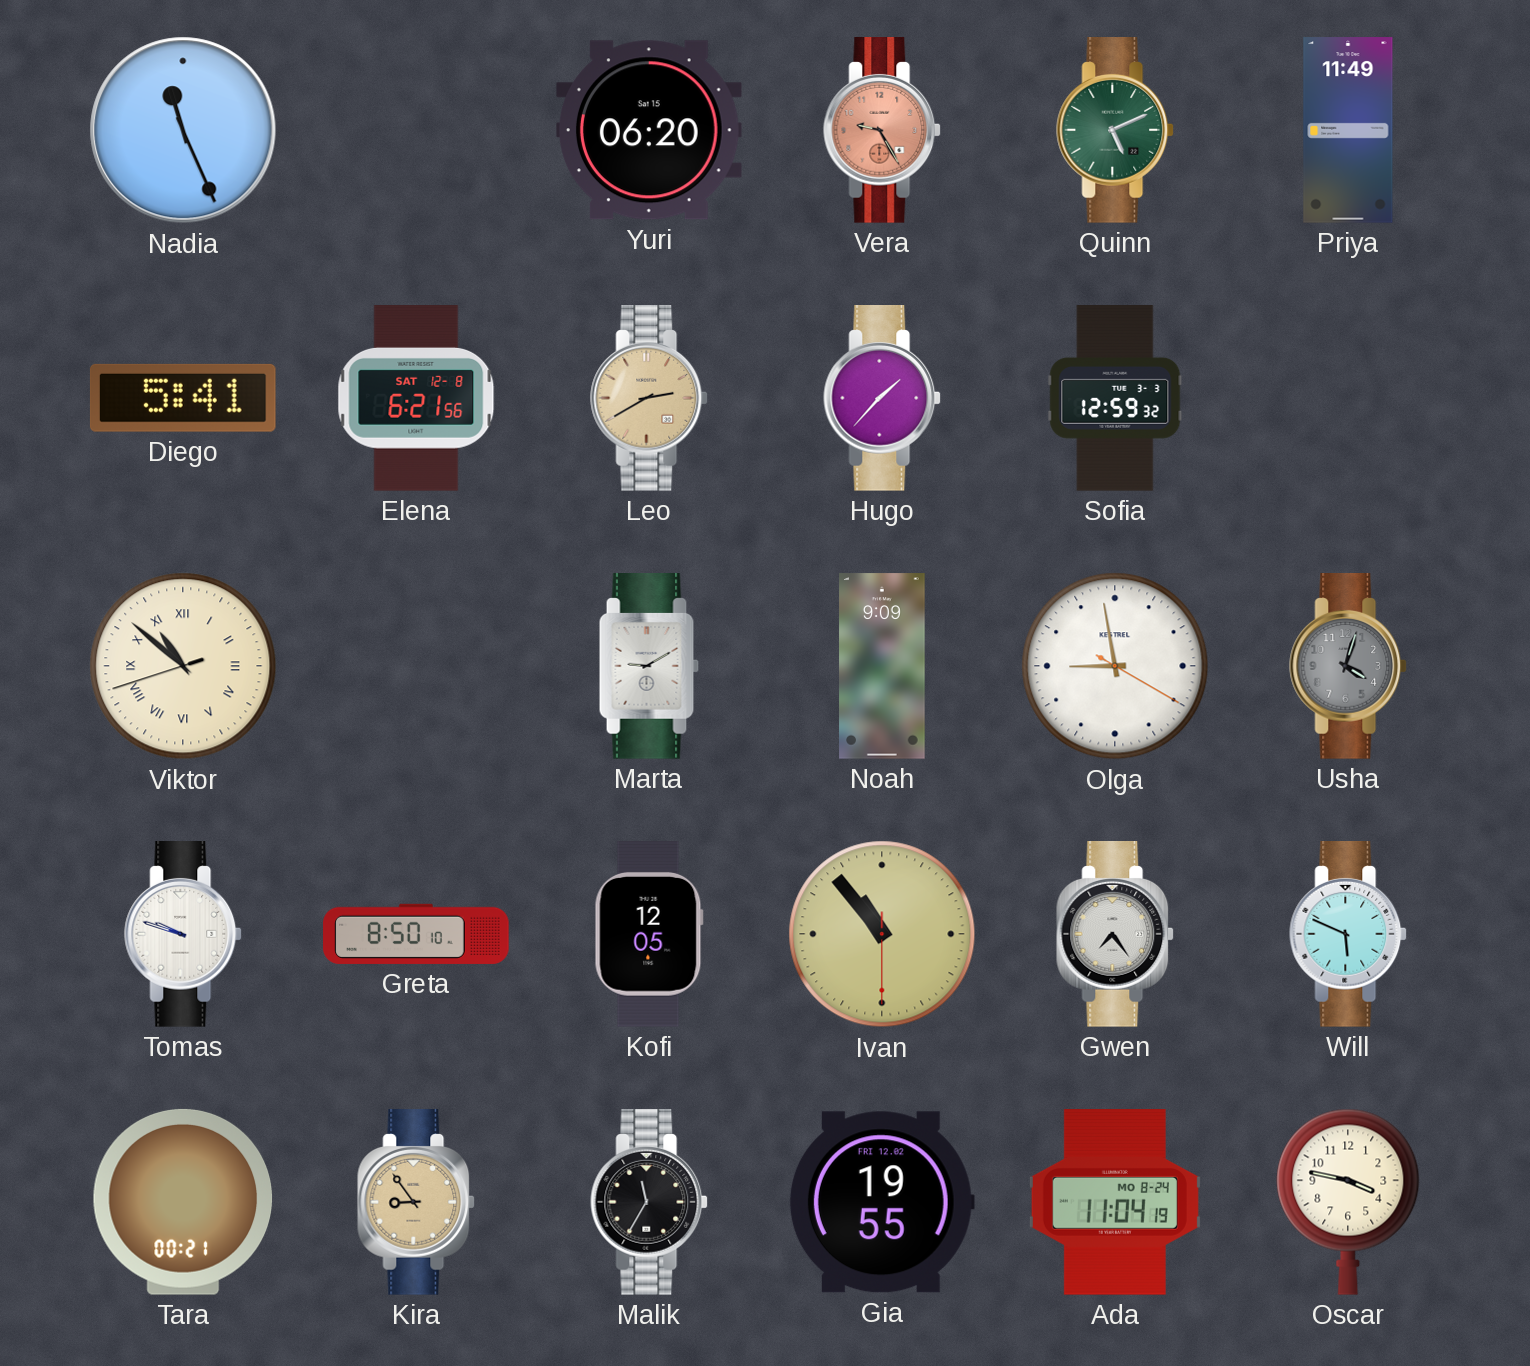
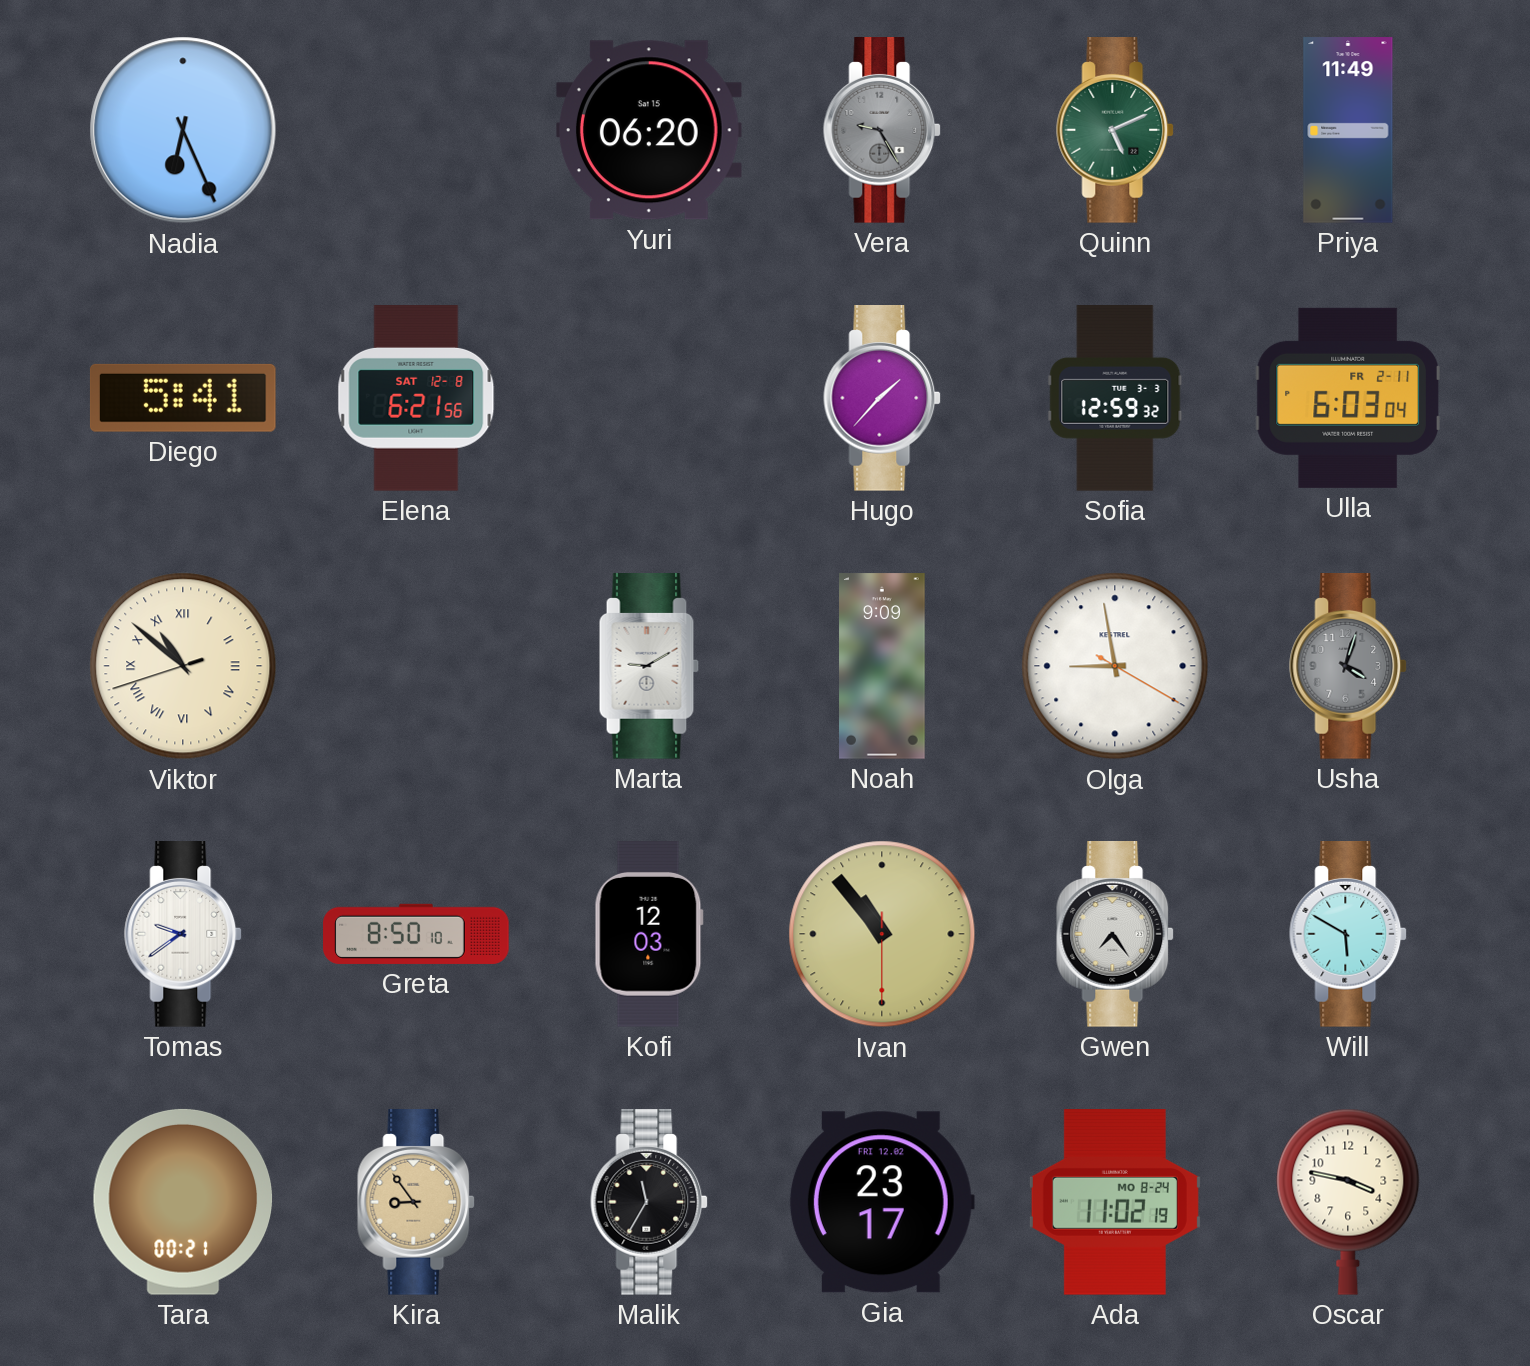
Nadia: 11:26 -> 6:26
Vera dial: salmon -> grey
Leo: 2:40 -> none
Ulla: none -> 6:03
Tomas: 9:48 -> 9:39
Kofi: 12:05 -> 12:03
Will: 5:49 -> 5:50
Gia: 19:55 -> 23:17
Ada: 11:04 -> 11:02
